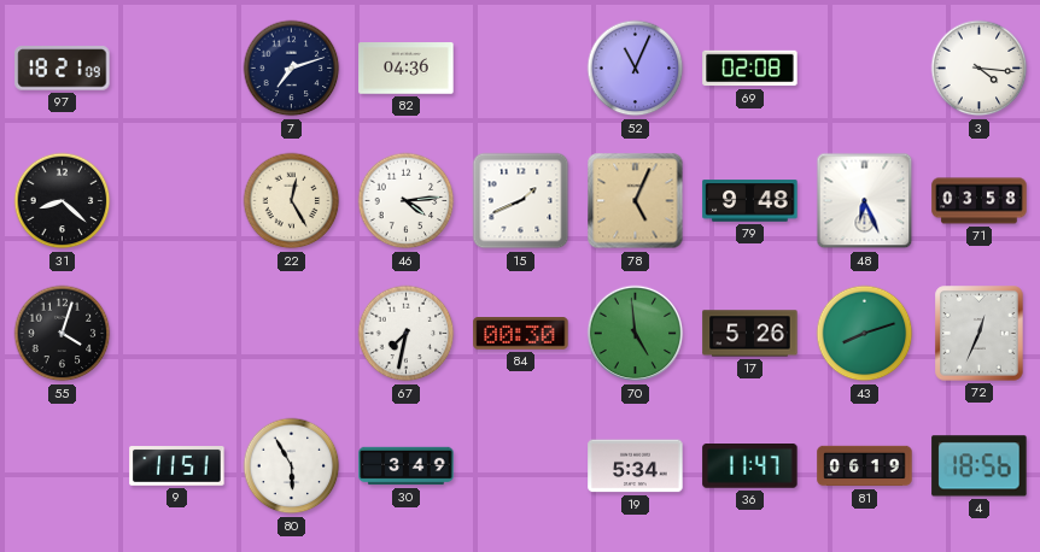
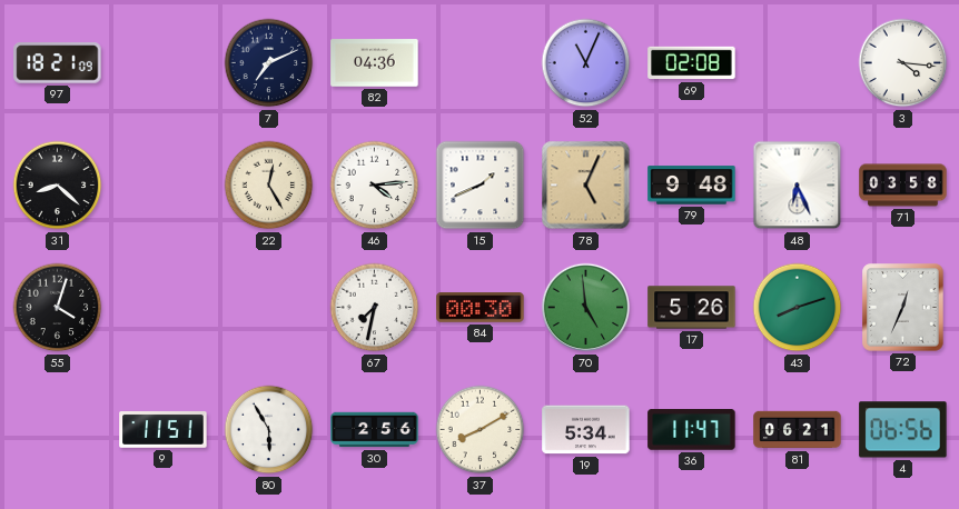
7: 7:12 -> 7:11
30: 3:49 -> 2:56
37: none -> 8:10
81: 06:19 -> 06:21
4: 18:56 -> 06:56
